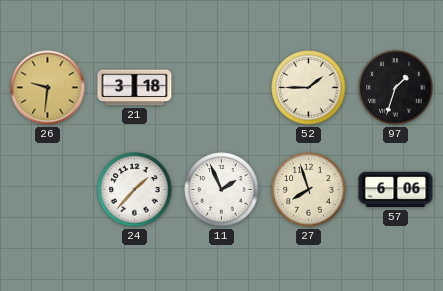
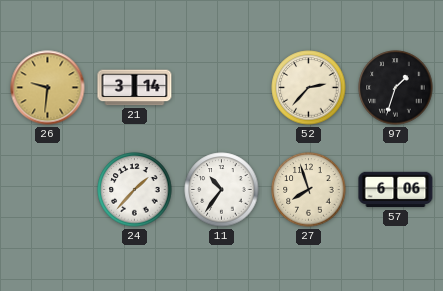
21: 3:18 -> 3:14
52: 1:45 -> 2:37
11: 1:56 -> 10:36
